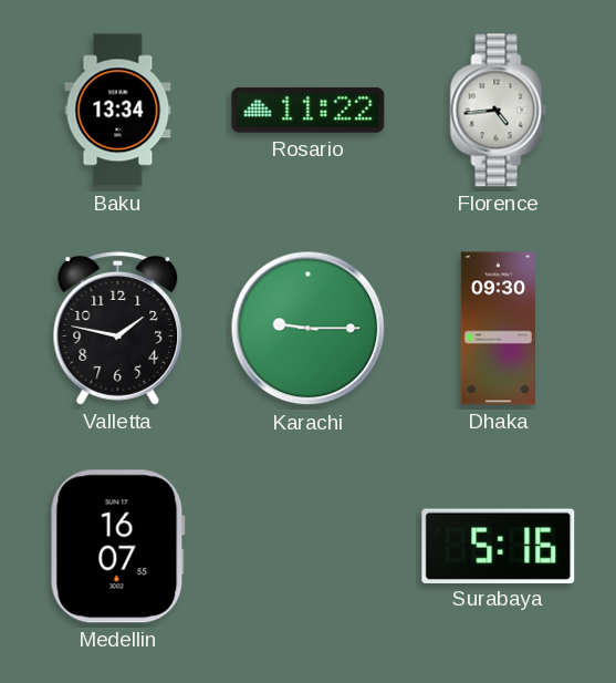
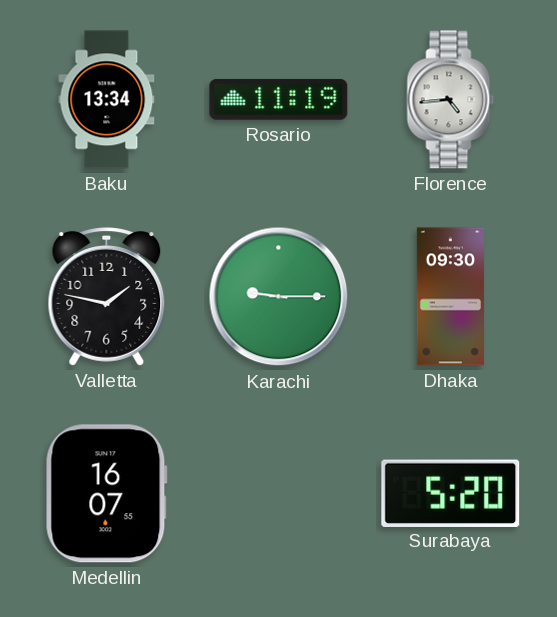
Rosario: 11:22 -> 11:19
Surabaya: 5:16 -> 5:20
